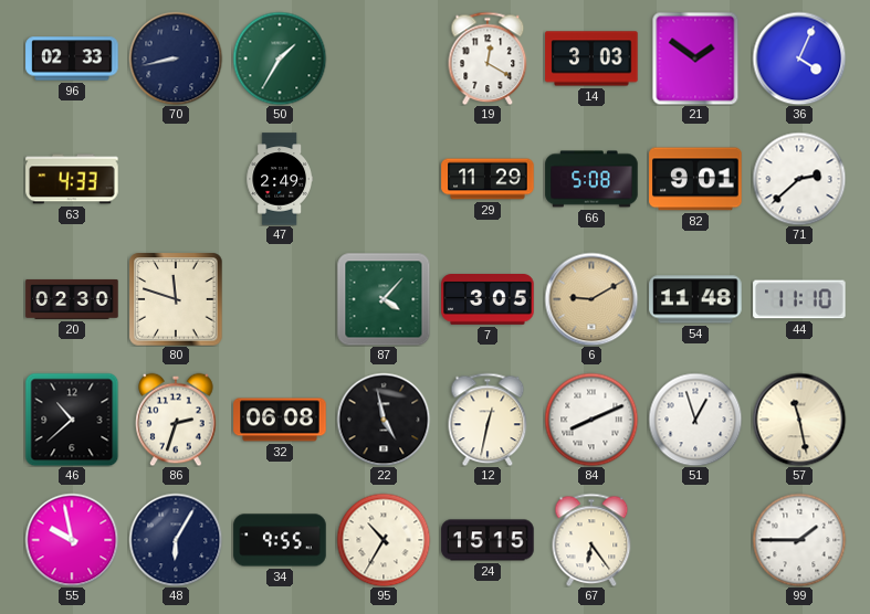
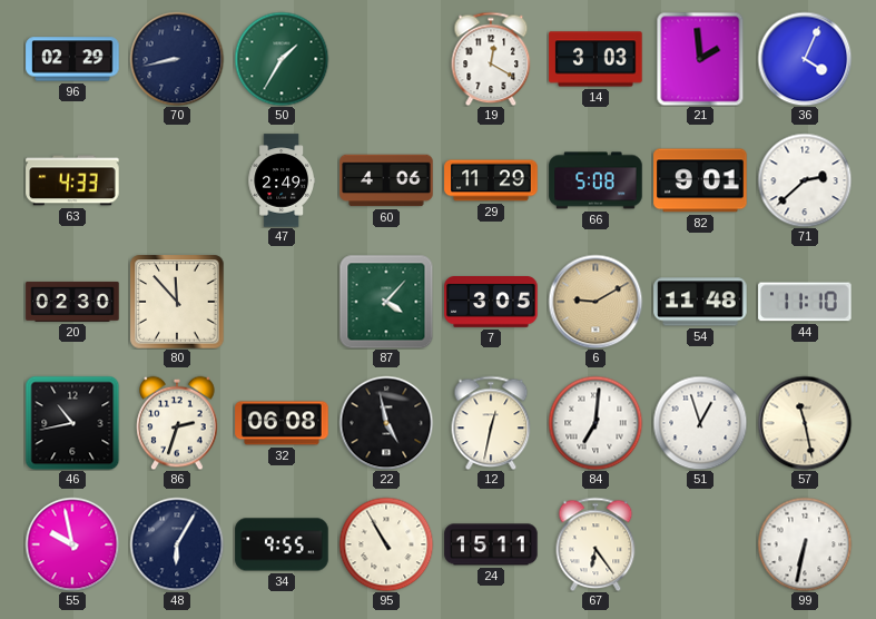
96: 02:33 -> 02:29
21: 1:51 -> 1:59
60: none -> 4:06
80: 11:48 -> 11:53
46: 10:38 -> 10:43
84: 8:11 -> 7:01
95: 10:35 -> 10:55
24: 15:15 -> 15:11
99: 1:45 -> 6:32
